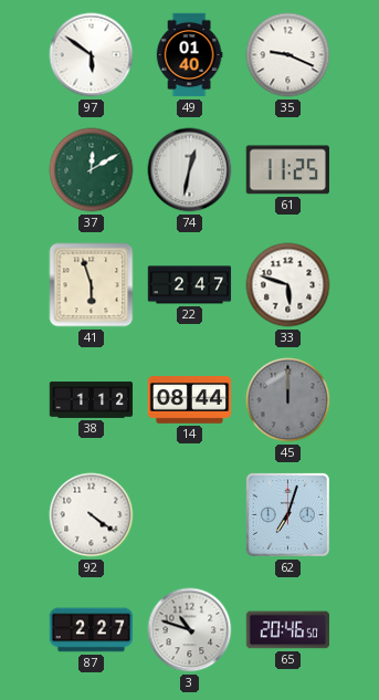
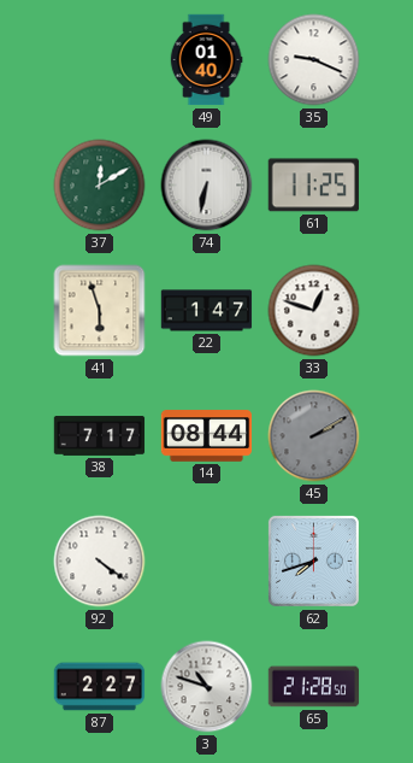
97: 5:51 -> none
74: 12:32 -> 6:32
22: 2:47 -> 1:47
33: 5:48 -> 12:48
38: 1:12 -> 7:17
45: 12:00 -> 2:10
62: 7:03 -> 7:42
65: 20:46 -> 21:28
